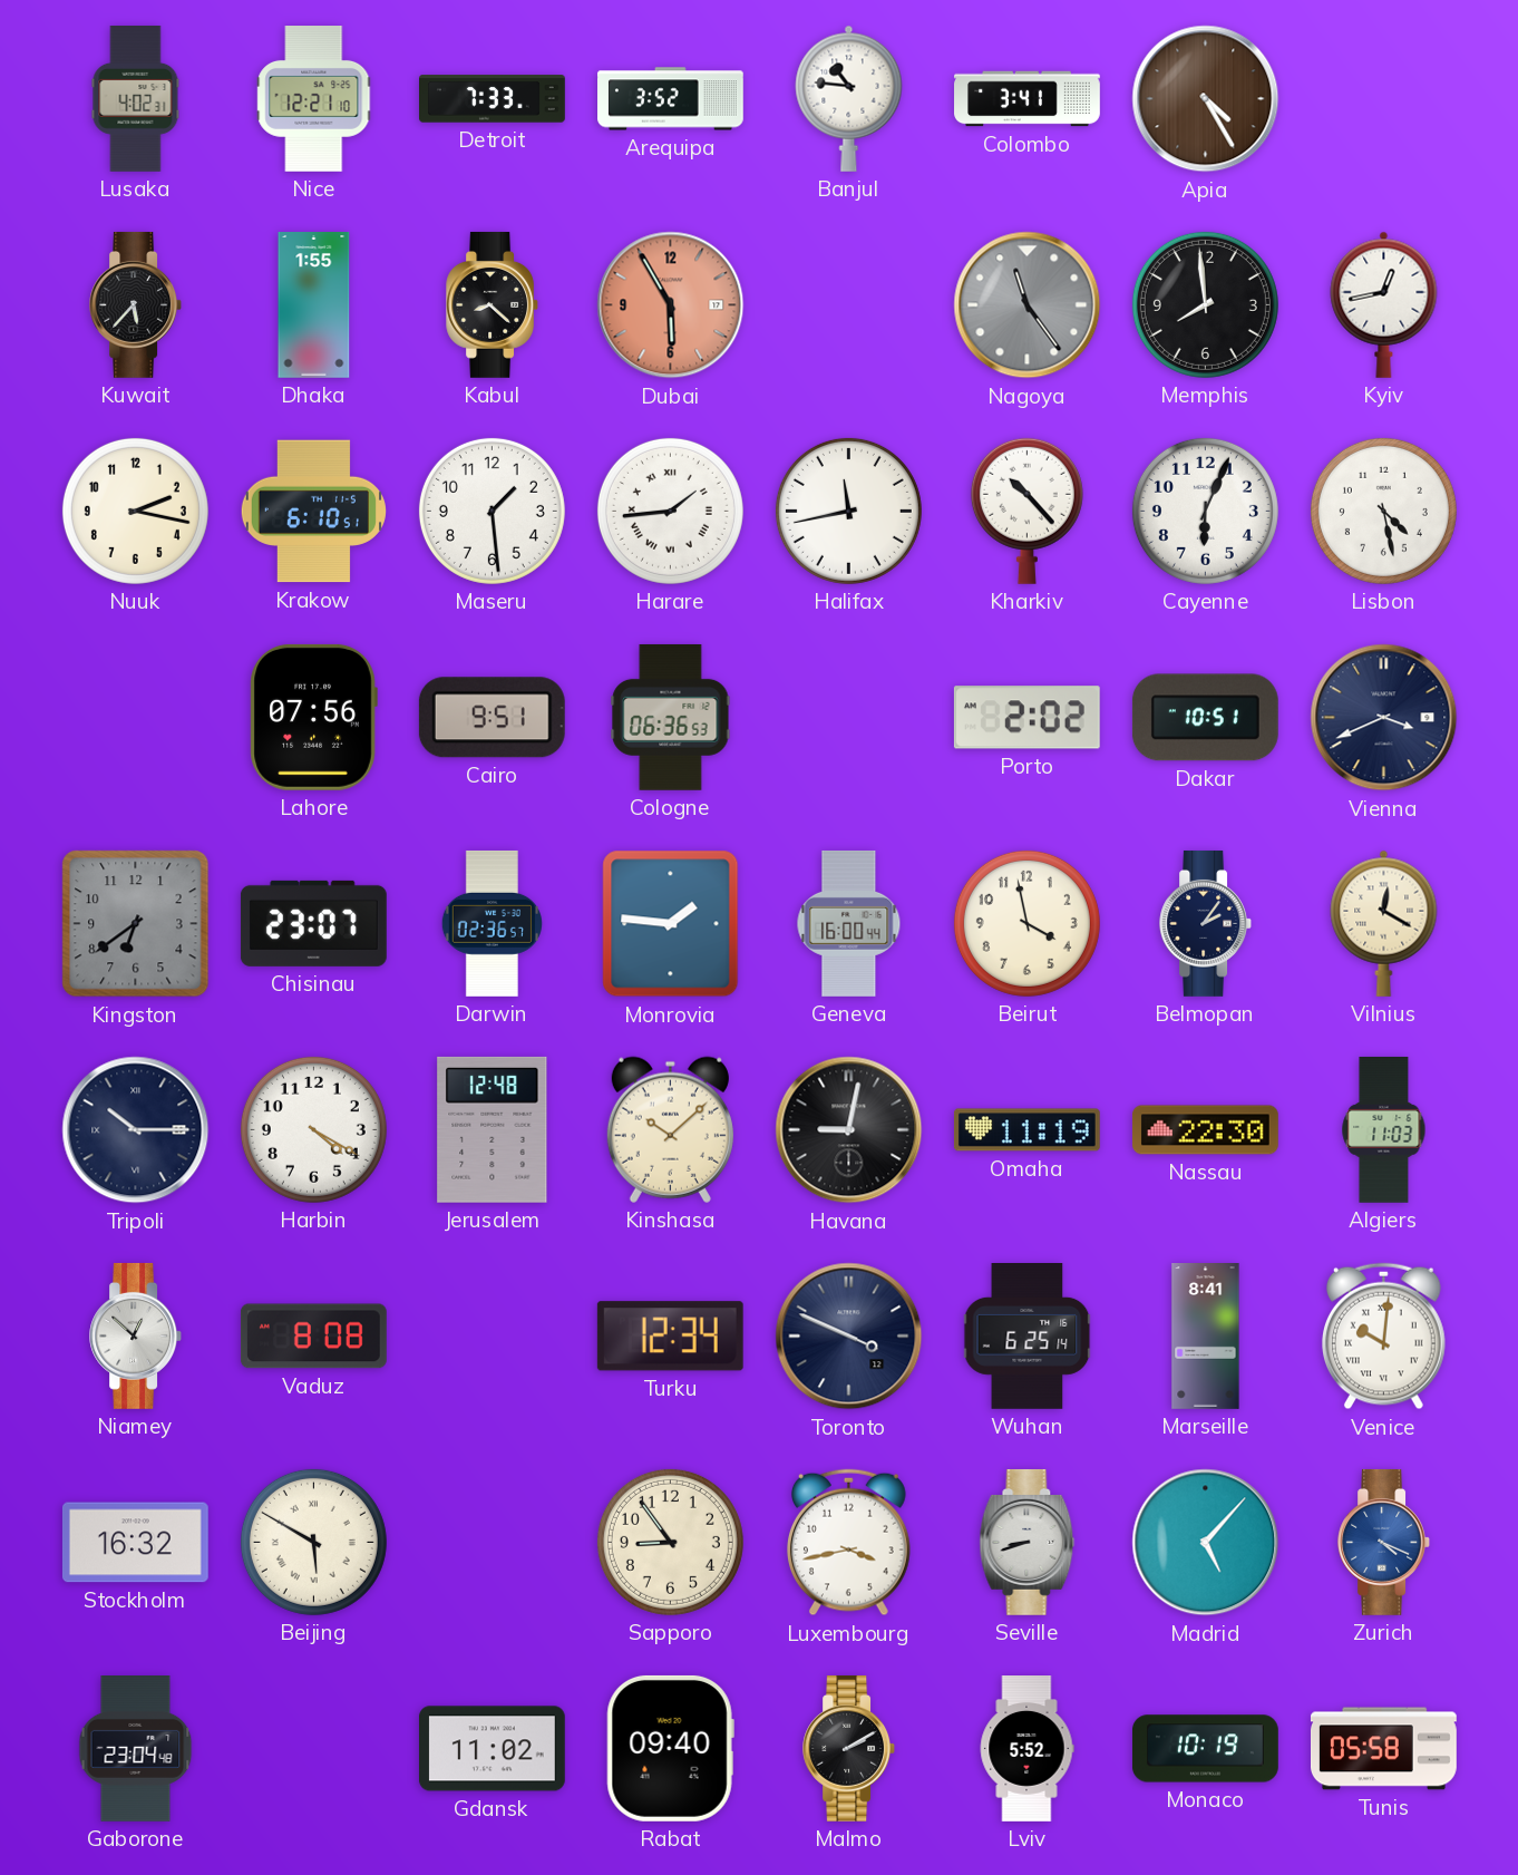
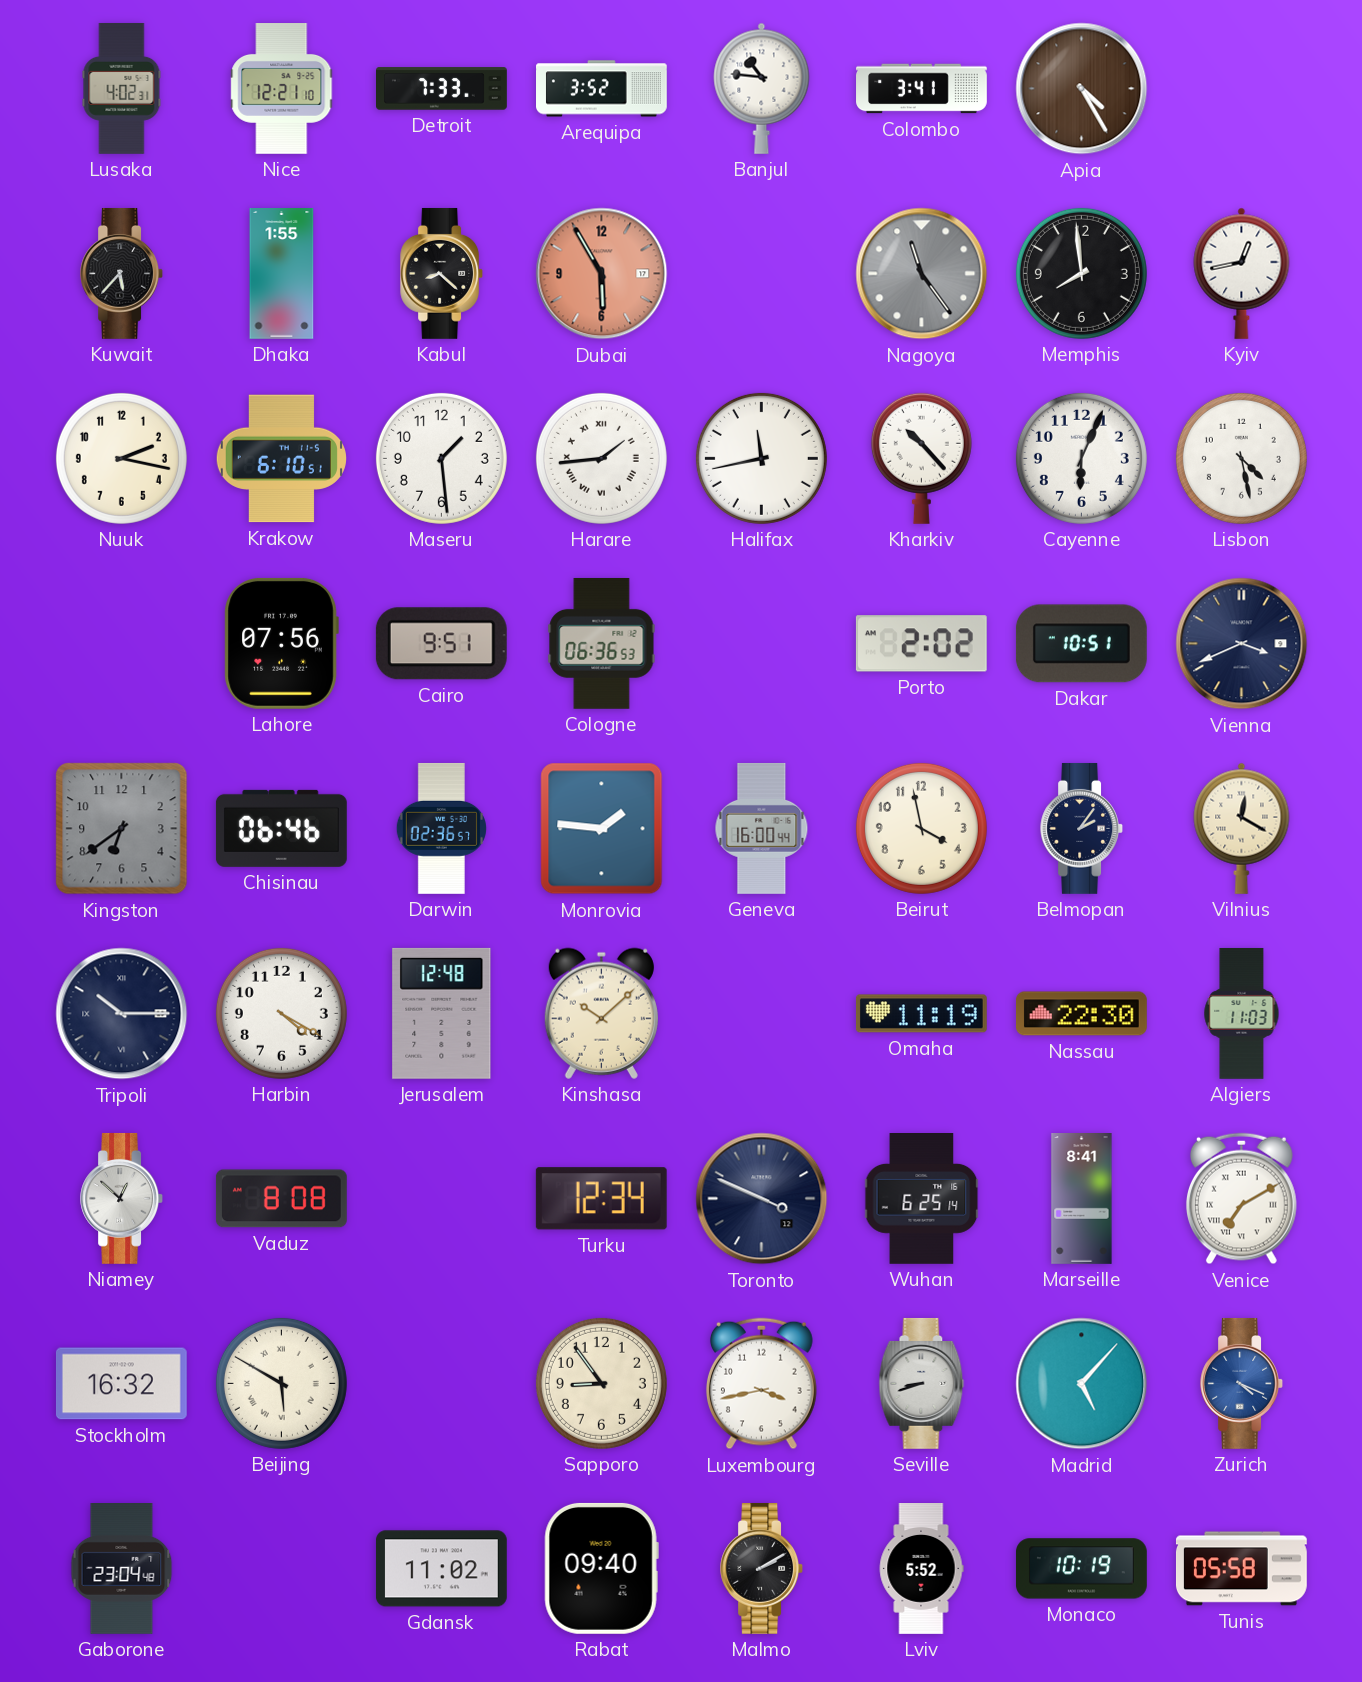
Chisinau: 23:07 -> 06:46
Havana: 9:02 -> none
Venice: 10:01 -> 7:10
